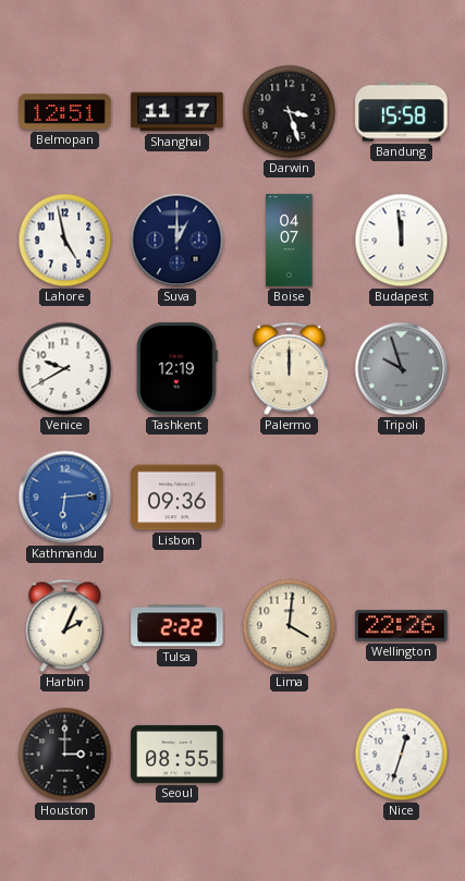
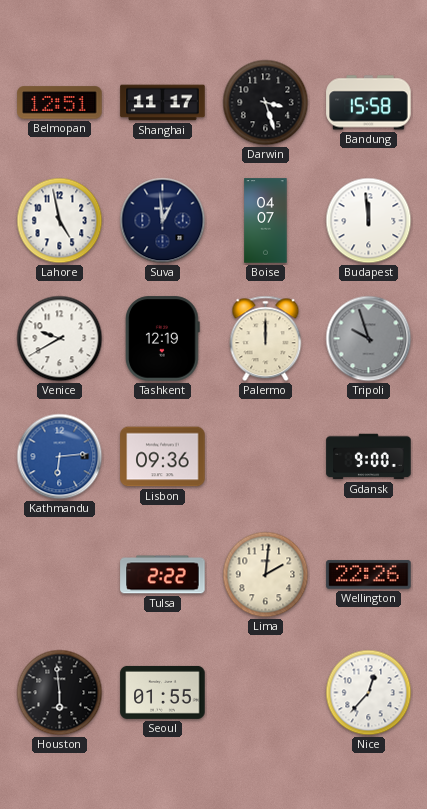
Suva: 1:00 -> 12:59
Gdansk: none -> 9:00
Harbin: 2:04 -> none
Lima: 4:01 -> 2:01
Houston: 3:00 -> 5:59
Seoul: 08:55 -> 01:55
Nice: 12:33 -> 12:37
